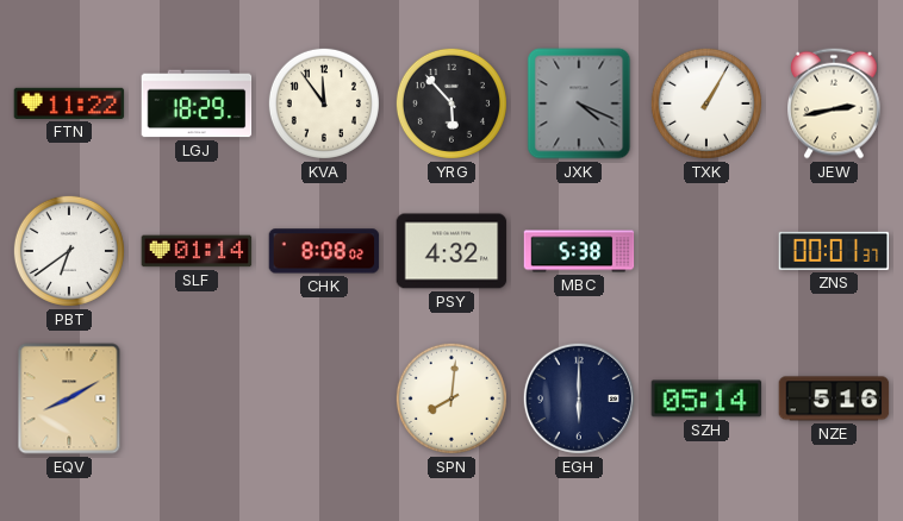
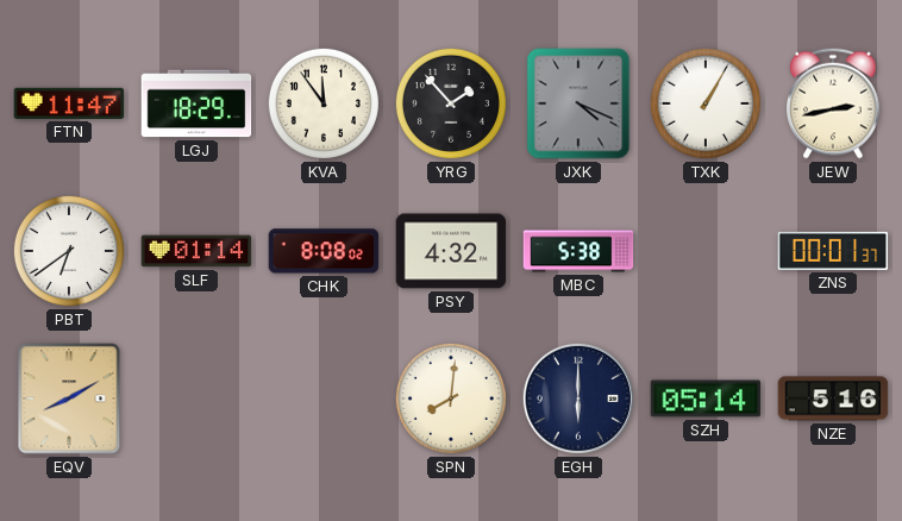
FTN: 11:22 -> 11:47
YRG: 5:53 -> 1:53
